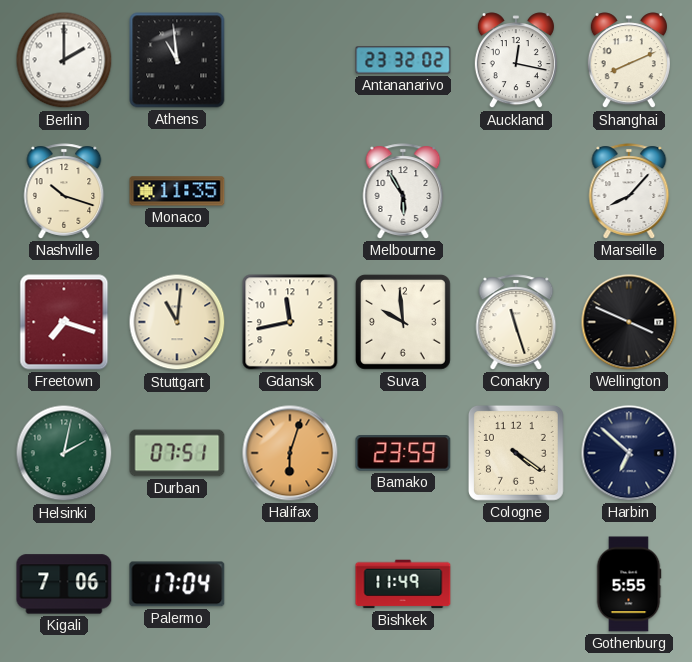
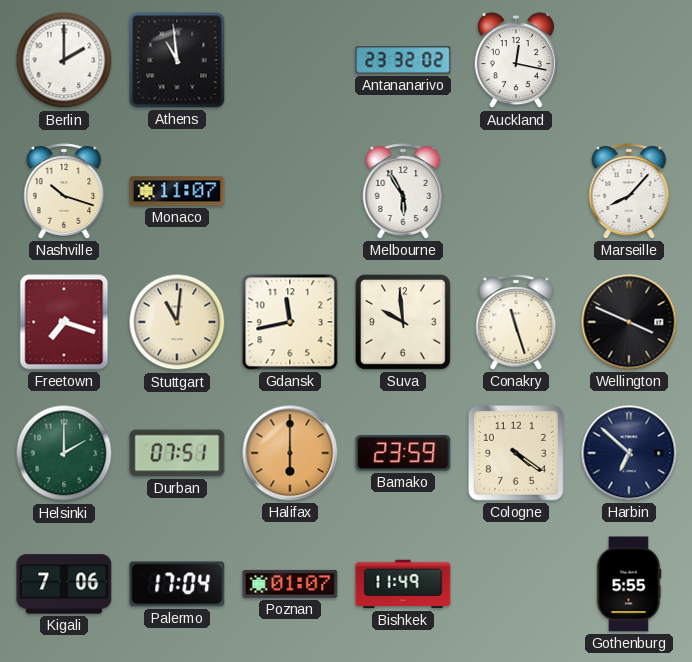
Shanghai: 8:11 -> none
Monaco: 11:35 -> 11:07
Helsinki: 2:02 -> 2:00
Halifax: 6:03 -> 6:00
Poznan: none -> 01:07
